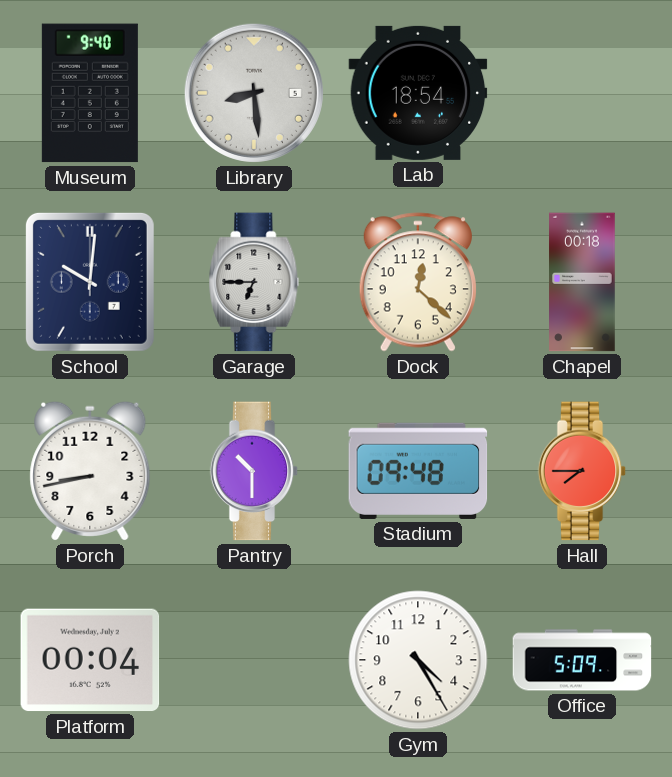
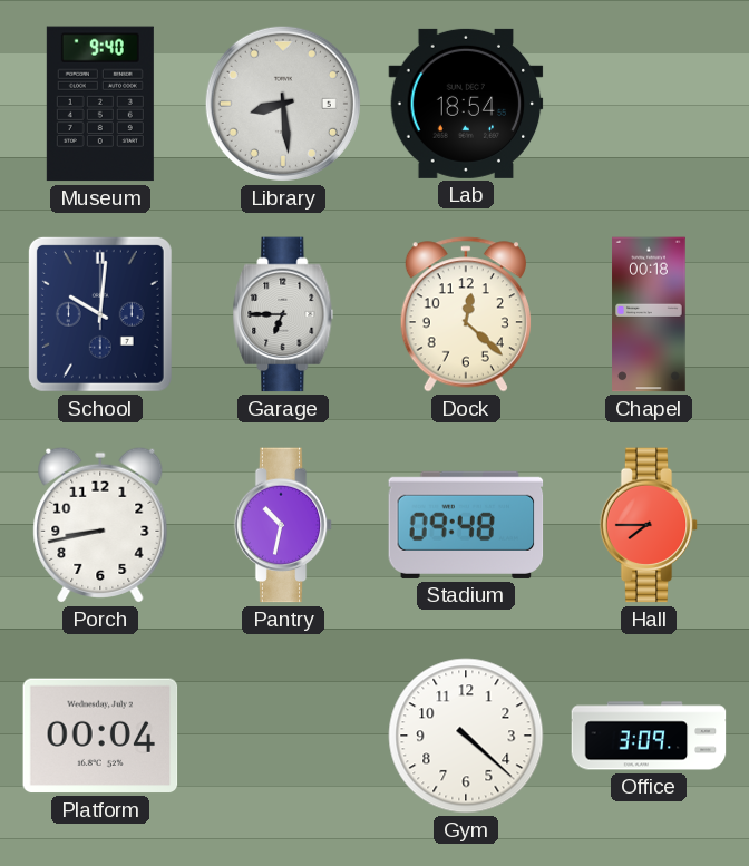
Pantry: 10:30 -> 10:32
Gym: 4:25 -> 4:22
Office: 5:09 -> 3:09
